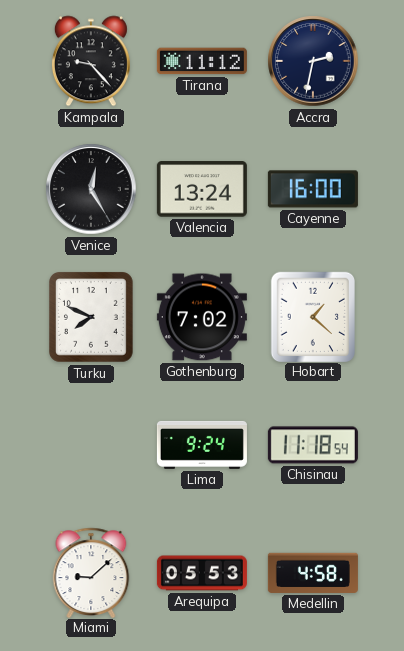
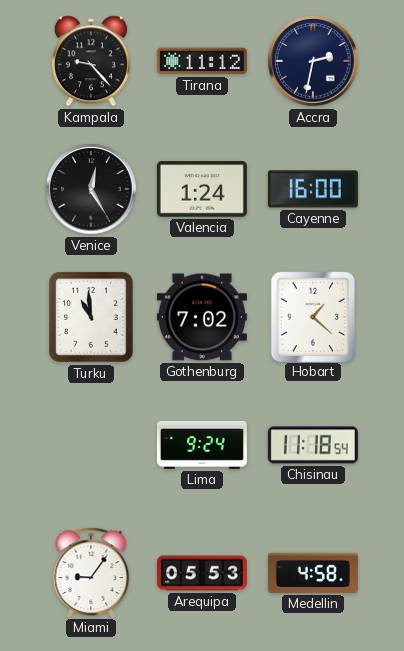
Valencia: 13:24 -> 1:24
Turku: 7:49 -> 10:59
Miami: 9:08 -> 9:06
